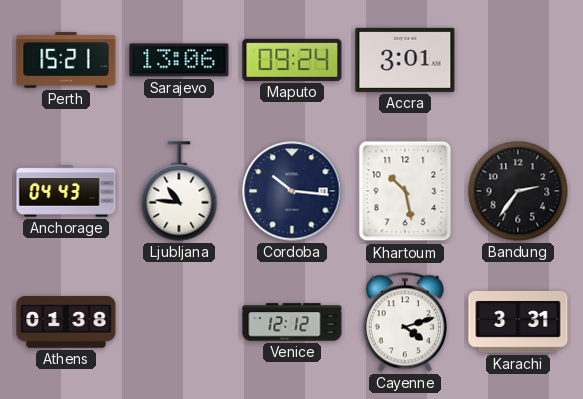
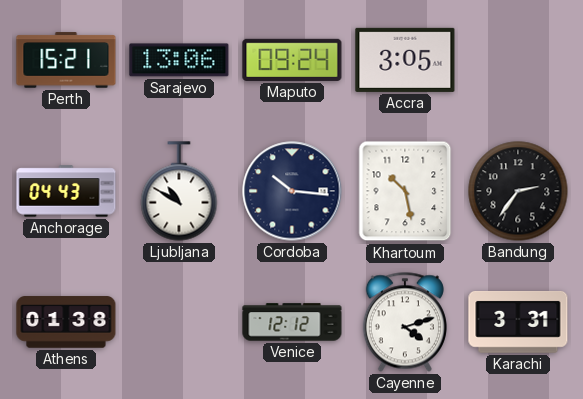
Accra: 3:01 -> 3:05
Ljubljana: 10:46 -> 10:50
